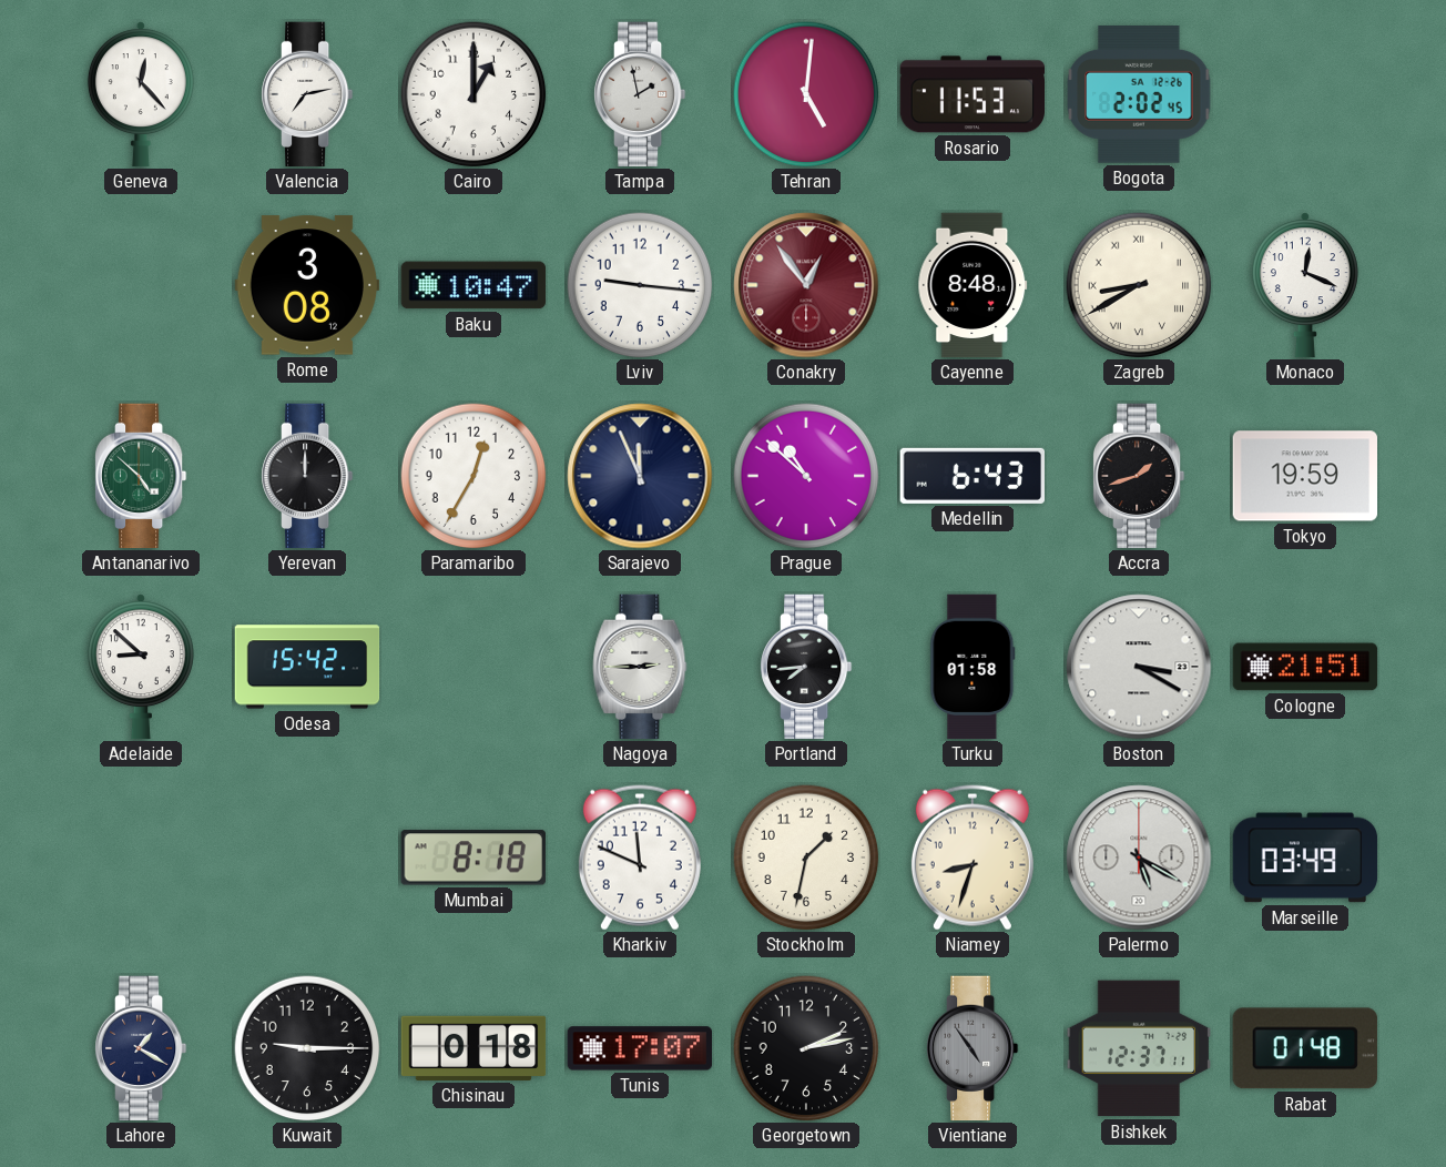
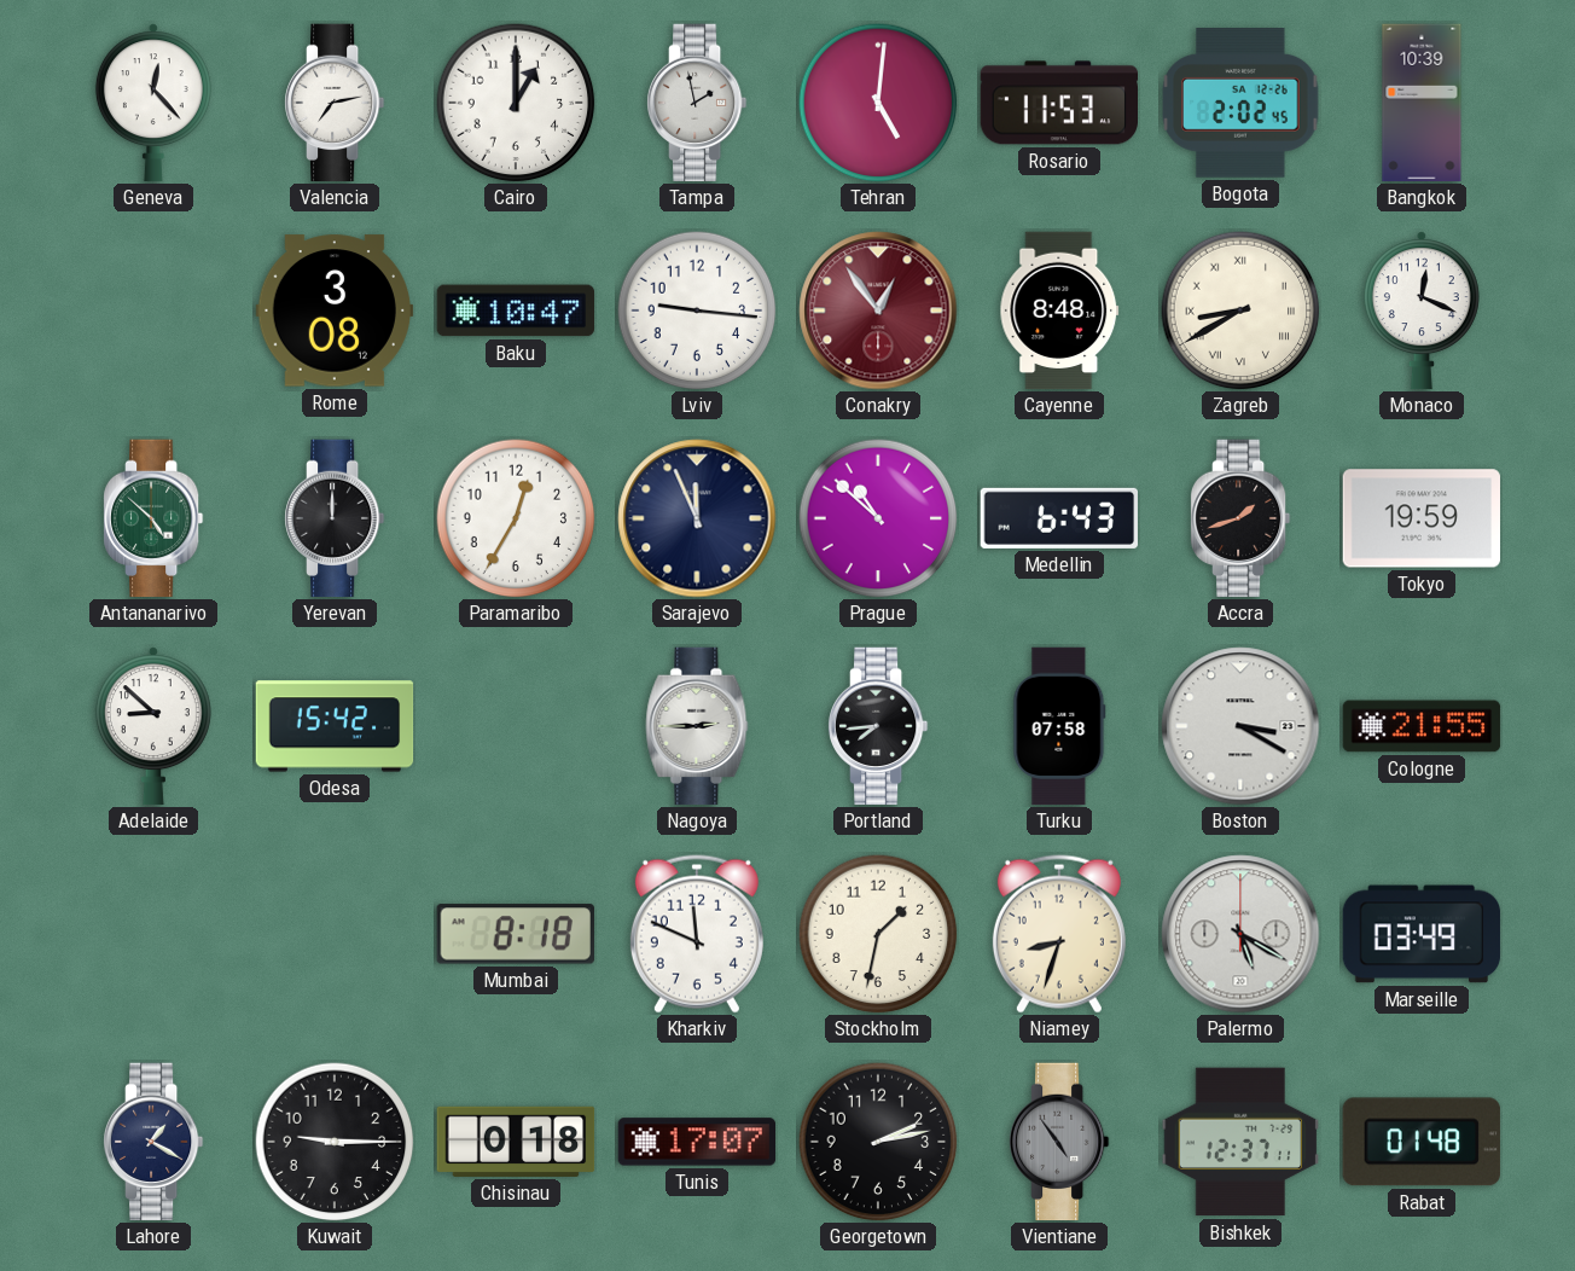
Bangkok: none -> 10:39
Turku: 01:58 -> 07:58
Cologne: 21:51 -> 21:55
